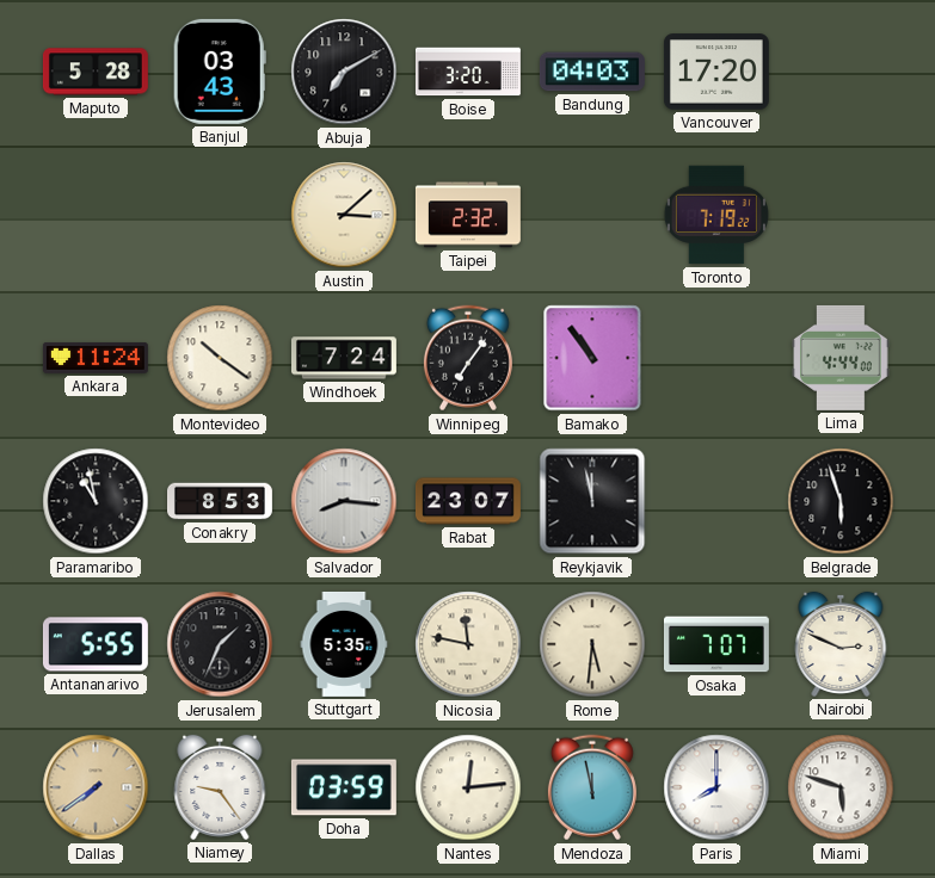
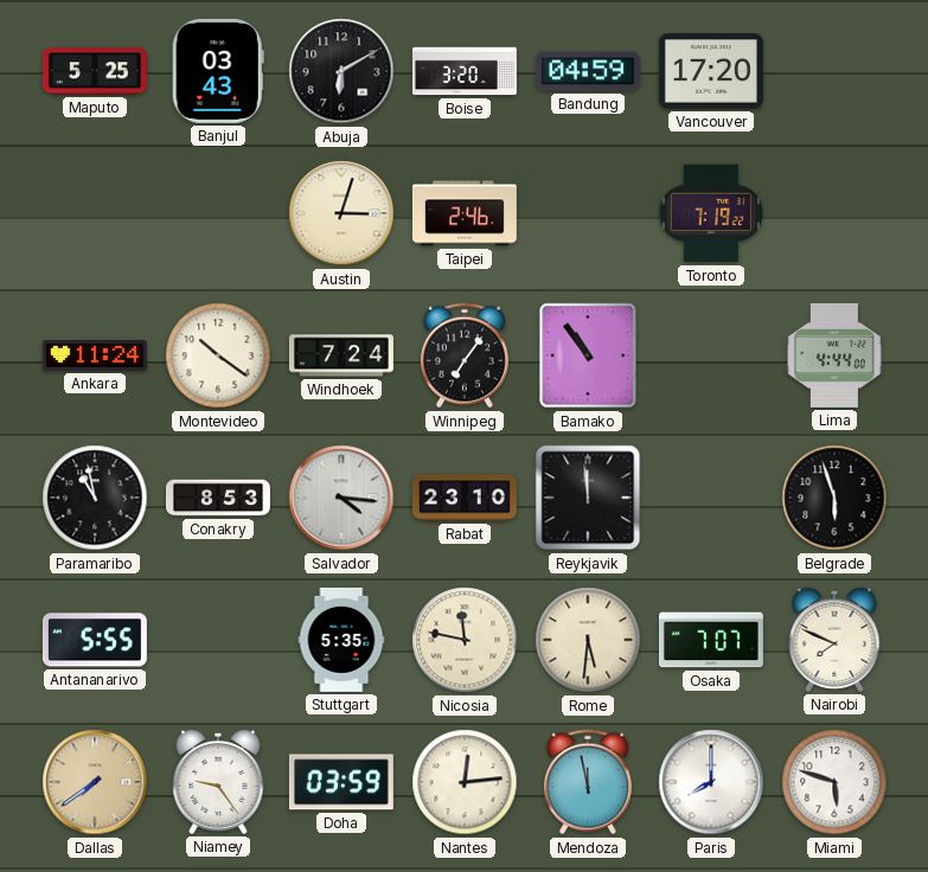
Maputo: 5:28 -> 5:25
Abuja: 7:10 -> 6:10
Bandung: 04:03 -> 04:59
Austin: 3:08 -> 3:03
Taipei: 2:32 -> 2:46
Salvador: 8:16 -> 4:16
Rabat: 23:07 -> 23:10
Reykjavik: 11:58 -> 11:59
Jerusalem: 1:34 -> none
Nairobi: 2:49 -> 7:49
